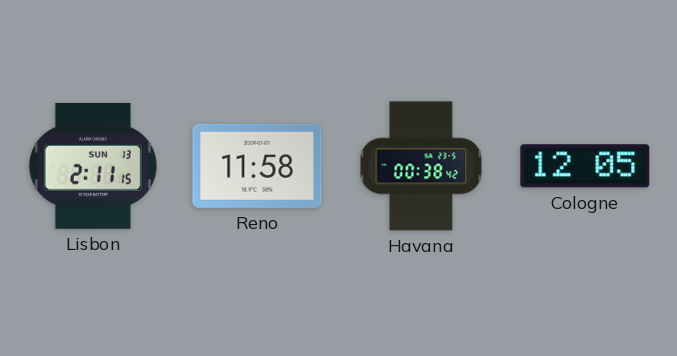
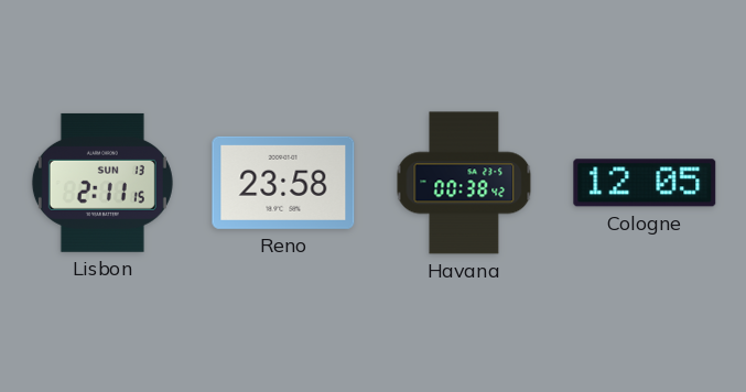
Reno: 11:58 -> 23:58
